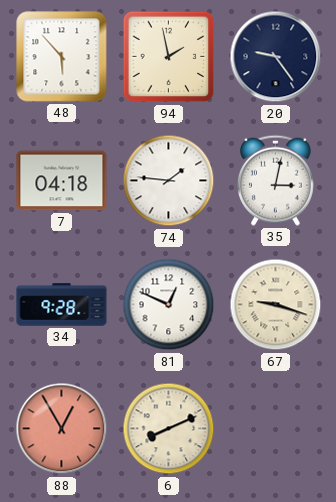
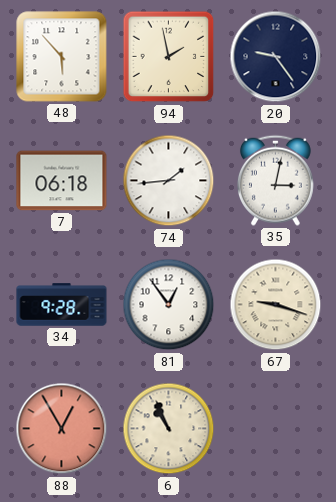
7: 04:18 -> 06:18
74: 1:46 -> 1:44
81: 12:49 -> 12:54
6: 8:11 -> 10:56
